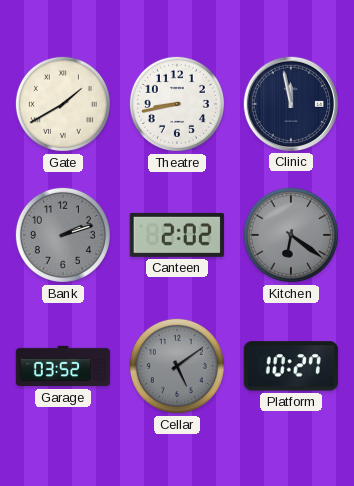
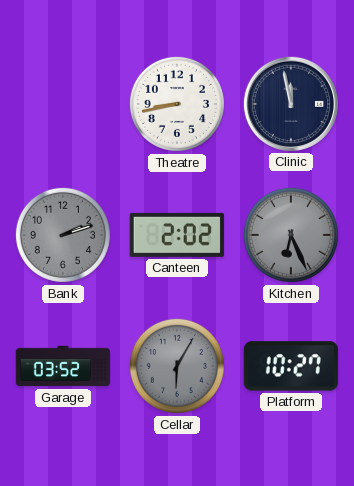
Gate: 1:40 -> none
Kitchen: 6:21 -> 6:26
Cellar: 5:09 -> 6:05
